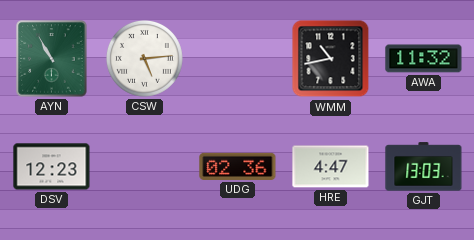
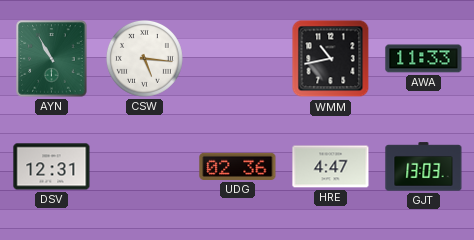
CSW: 5:14 -> 5:16
AWA: 11:32 -> 11:33
DSV: 12:23 -> 12:31
